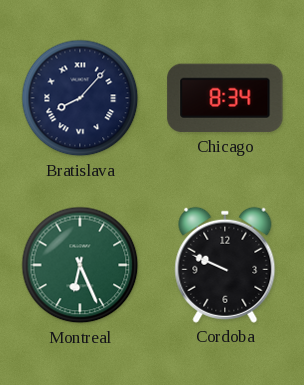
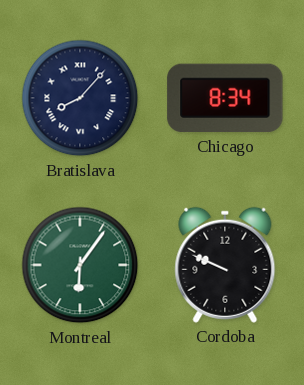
Montreal: 6:26 -> 6:06
